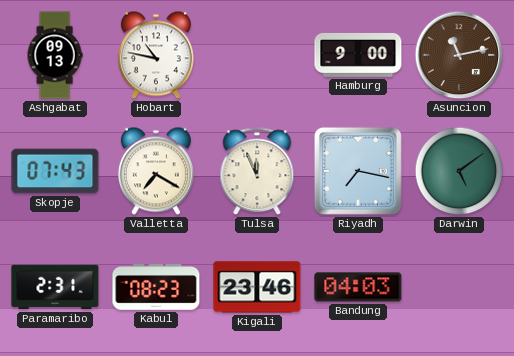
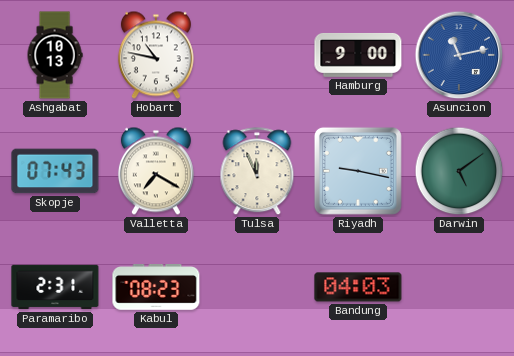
Ashgabat: 09:13 -> 10:13
Asuncion dial: brown -> blue
Riyadh: 7:17 -> 9:17
Kigali: 23:46 -> none
